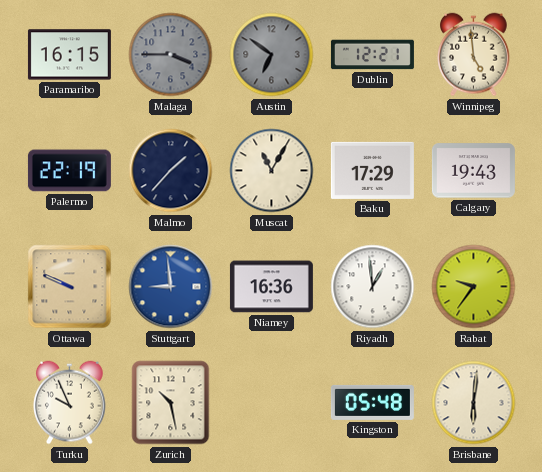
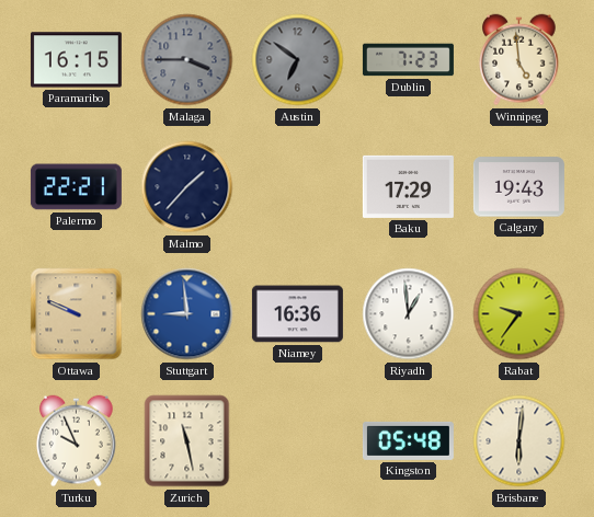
Dublin: 12:21 -> 7:23
Palermo: 22:19 -> 22:21
Muscat: 11:05 -> none
Zurich: 10:28 -> 11:28
